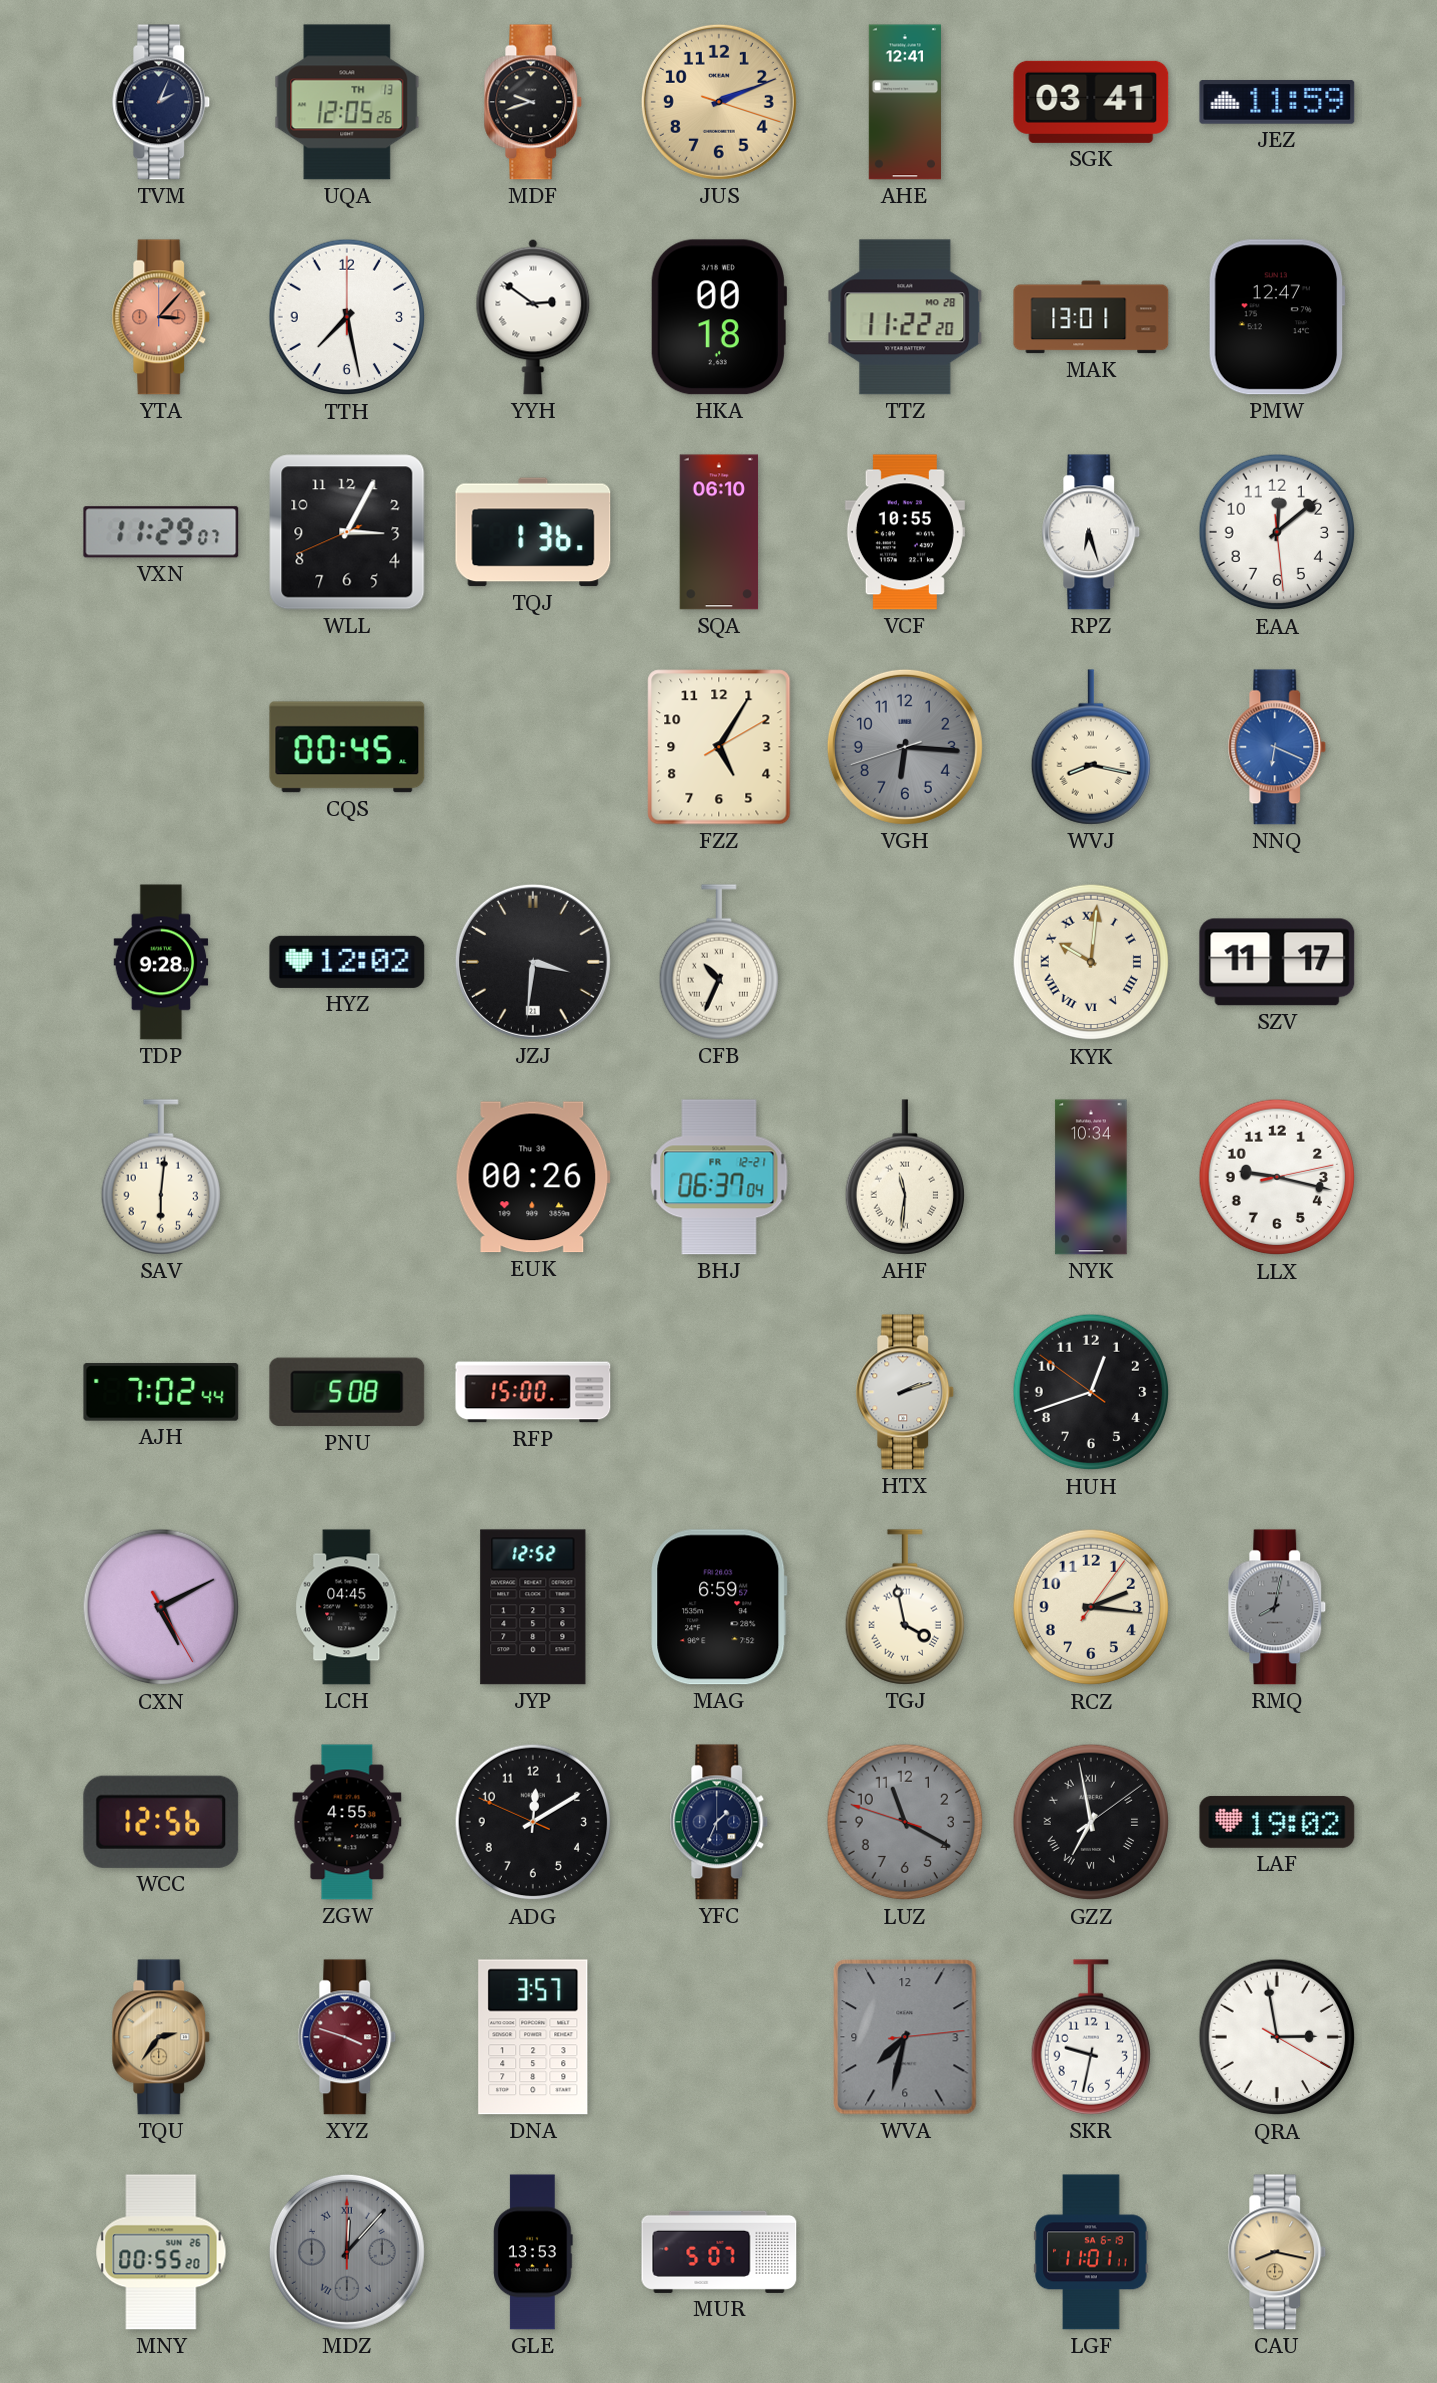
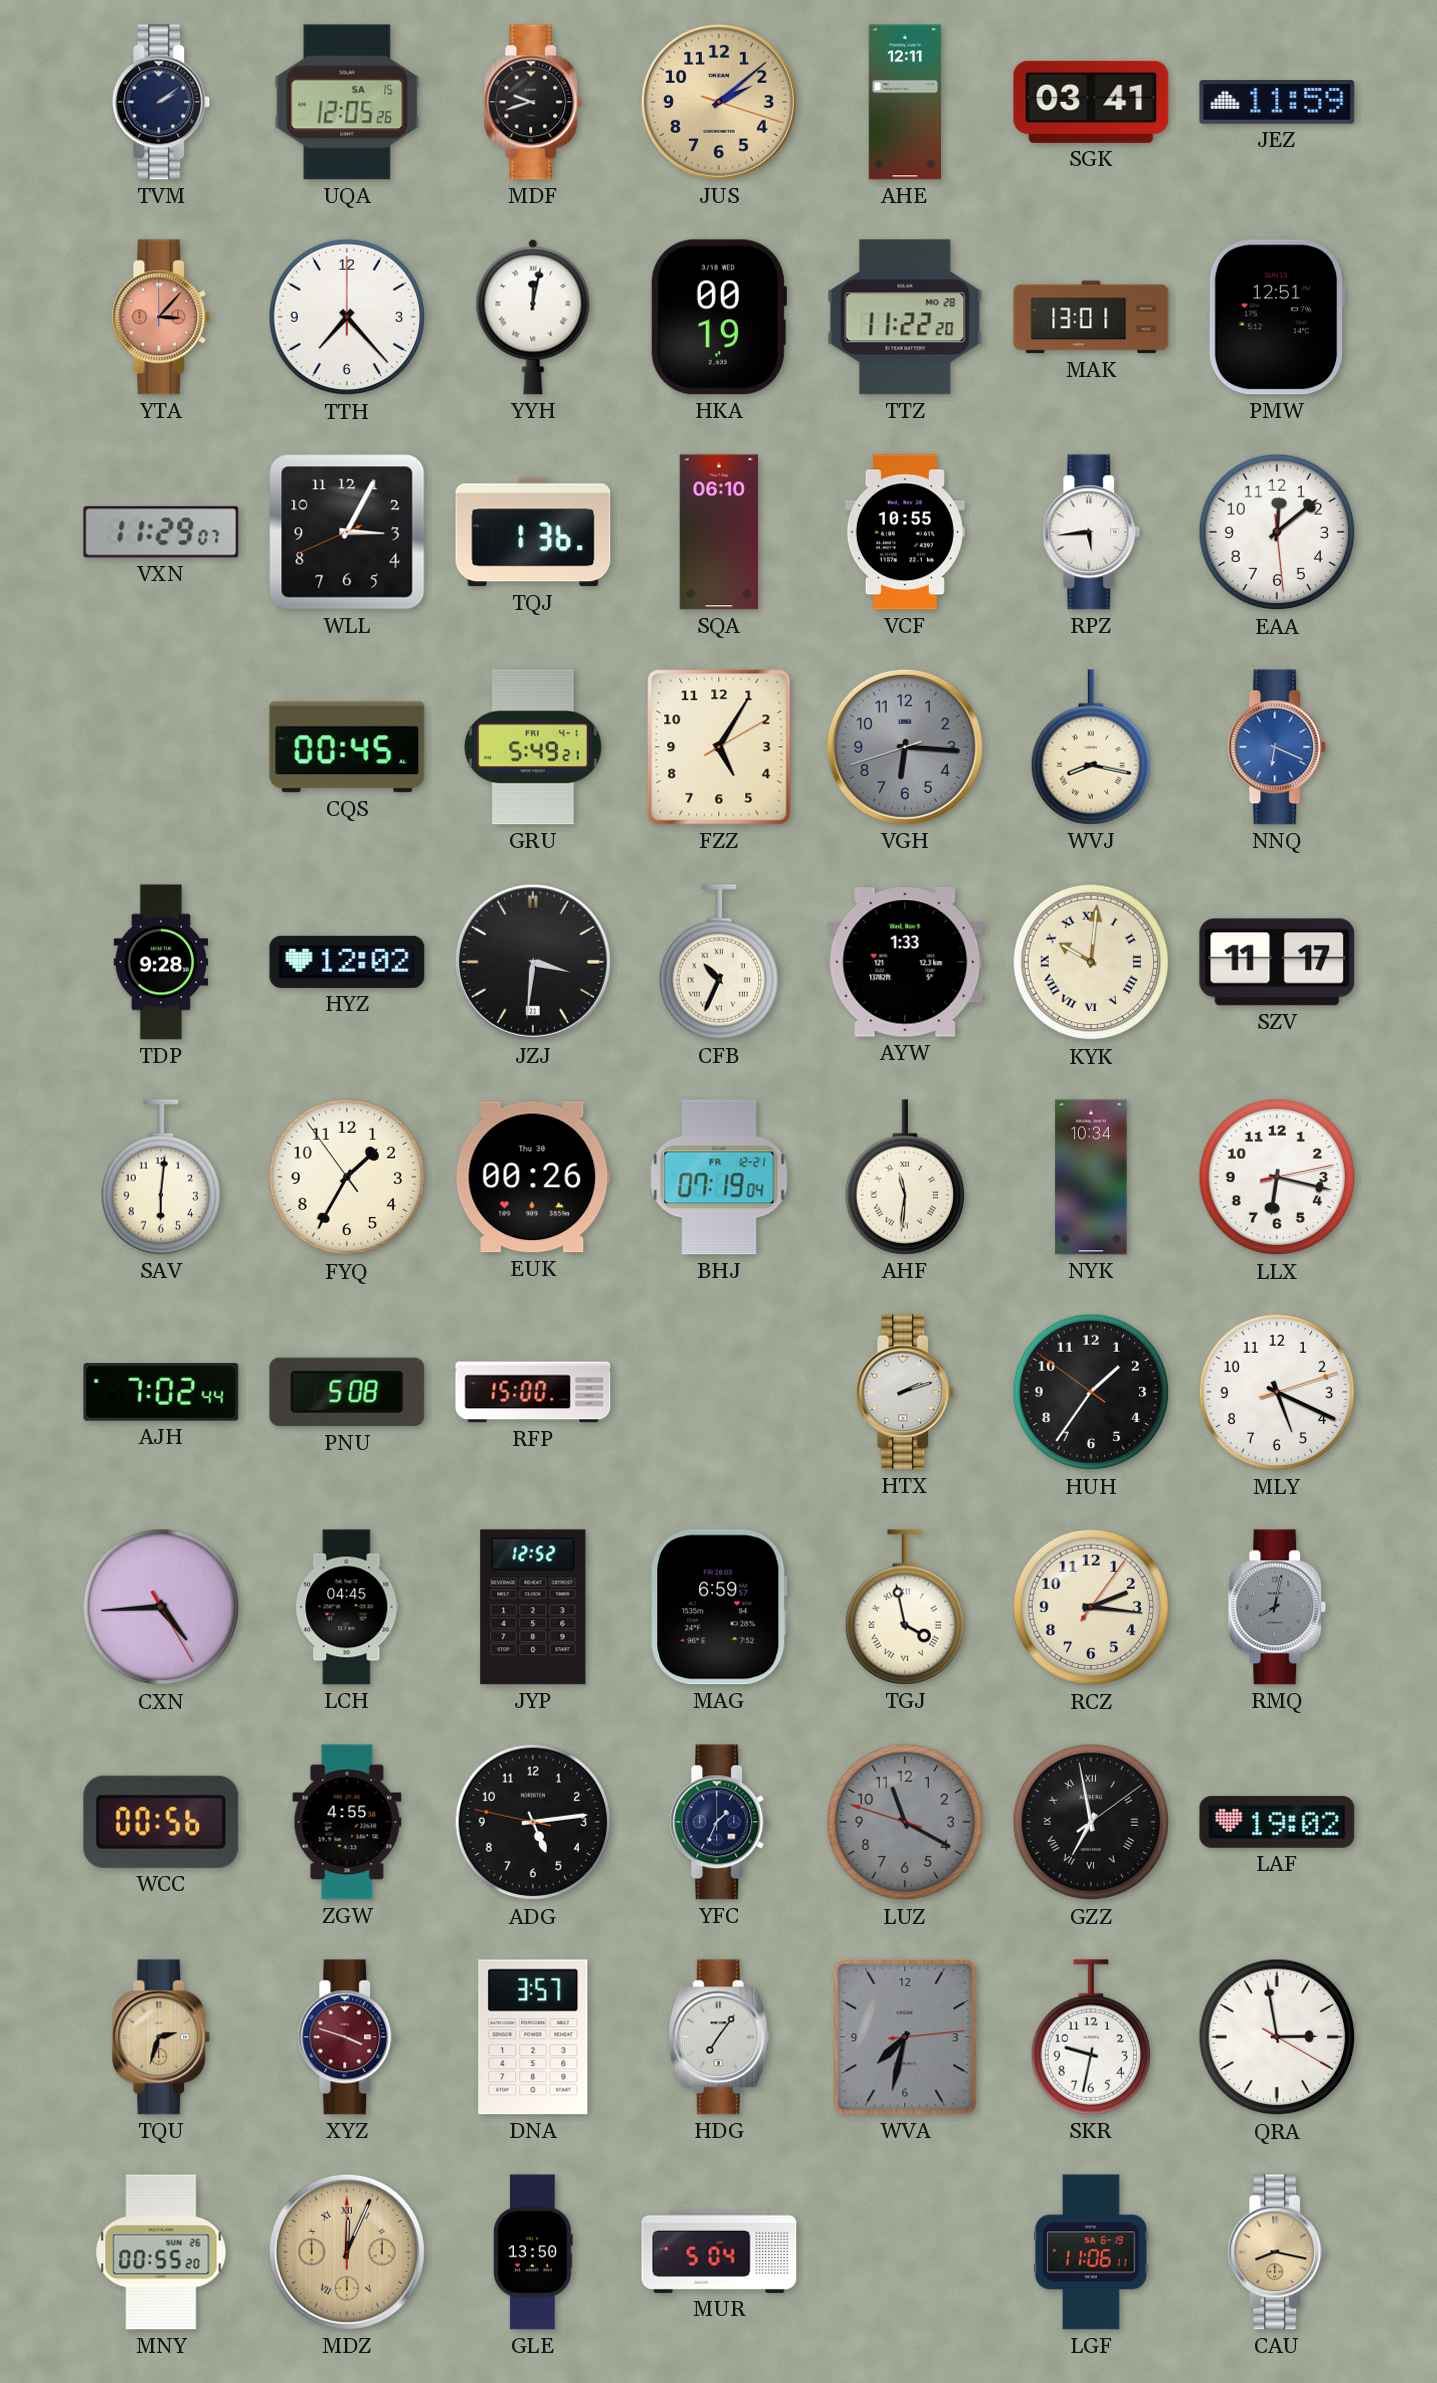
TVM: 2:04 -> 2:09
UQA date: TH 13 -> SA 15
JUS: 2:11 -> 2:08
AHE: 12:41 -> 12:11
TTH: 7:28 -> 7:23
YYH: 2:51 -> 12:02
HKA: 00:18 -> 00:19
PMW: 12:47 -> 12:51
RPZ: 6:27 -> 5:44
GRU: none -> 5:49
AYW: none -> 1:33
FYQ: none -> 1:34
BHJ: 06:37 -> 07:19
LLX: 9:17 -> 6:17
HUH: 12:41 -> 1:35
MLY: none -> 5:19
CXN: 5:10 -> 4:44
WCC: 12:56 -> 00:56
ADG: 12:09 -> 5:13
TQU: 2:36 -> 2:33
HDG: none -> 7:06
MDZ: 12:07 -> 12:04
MDZ dial: grey -> champagne
GLE: 13:53 -> 13:50
MUR: 5:07 -> 5:04
LGF: 11:01 -> 11:06
